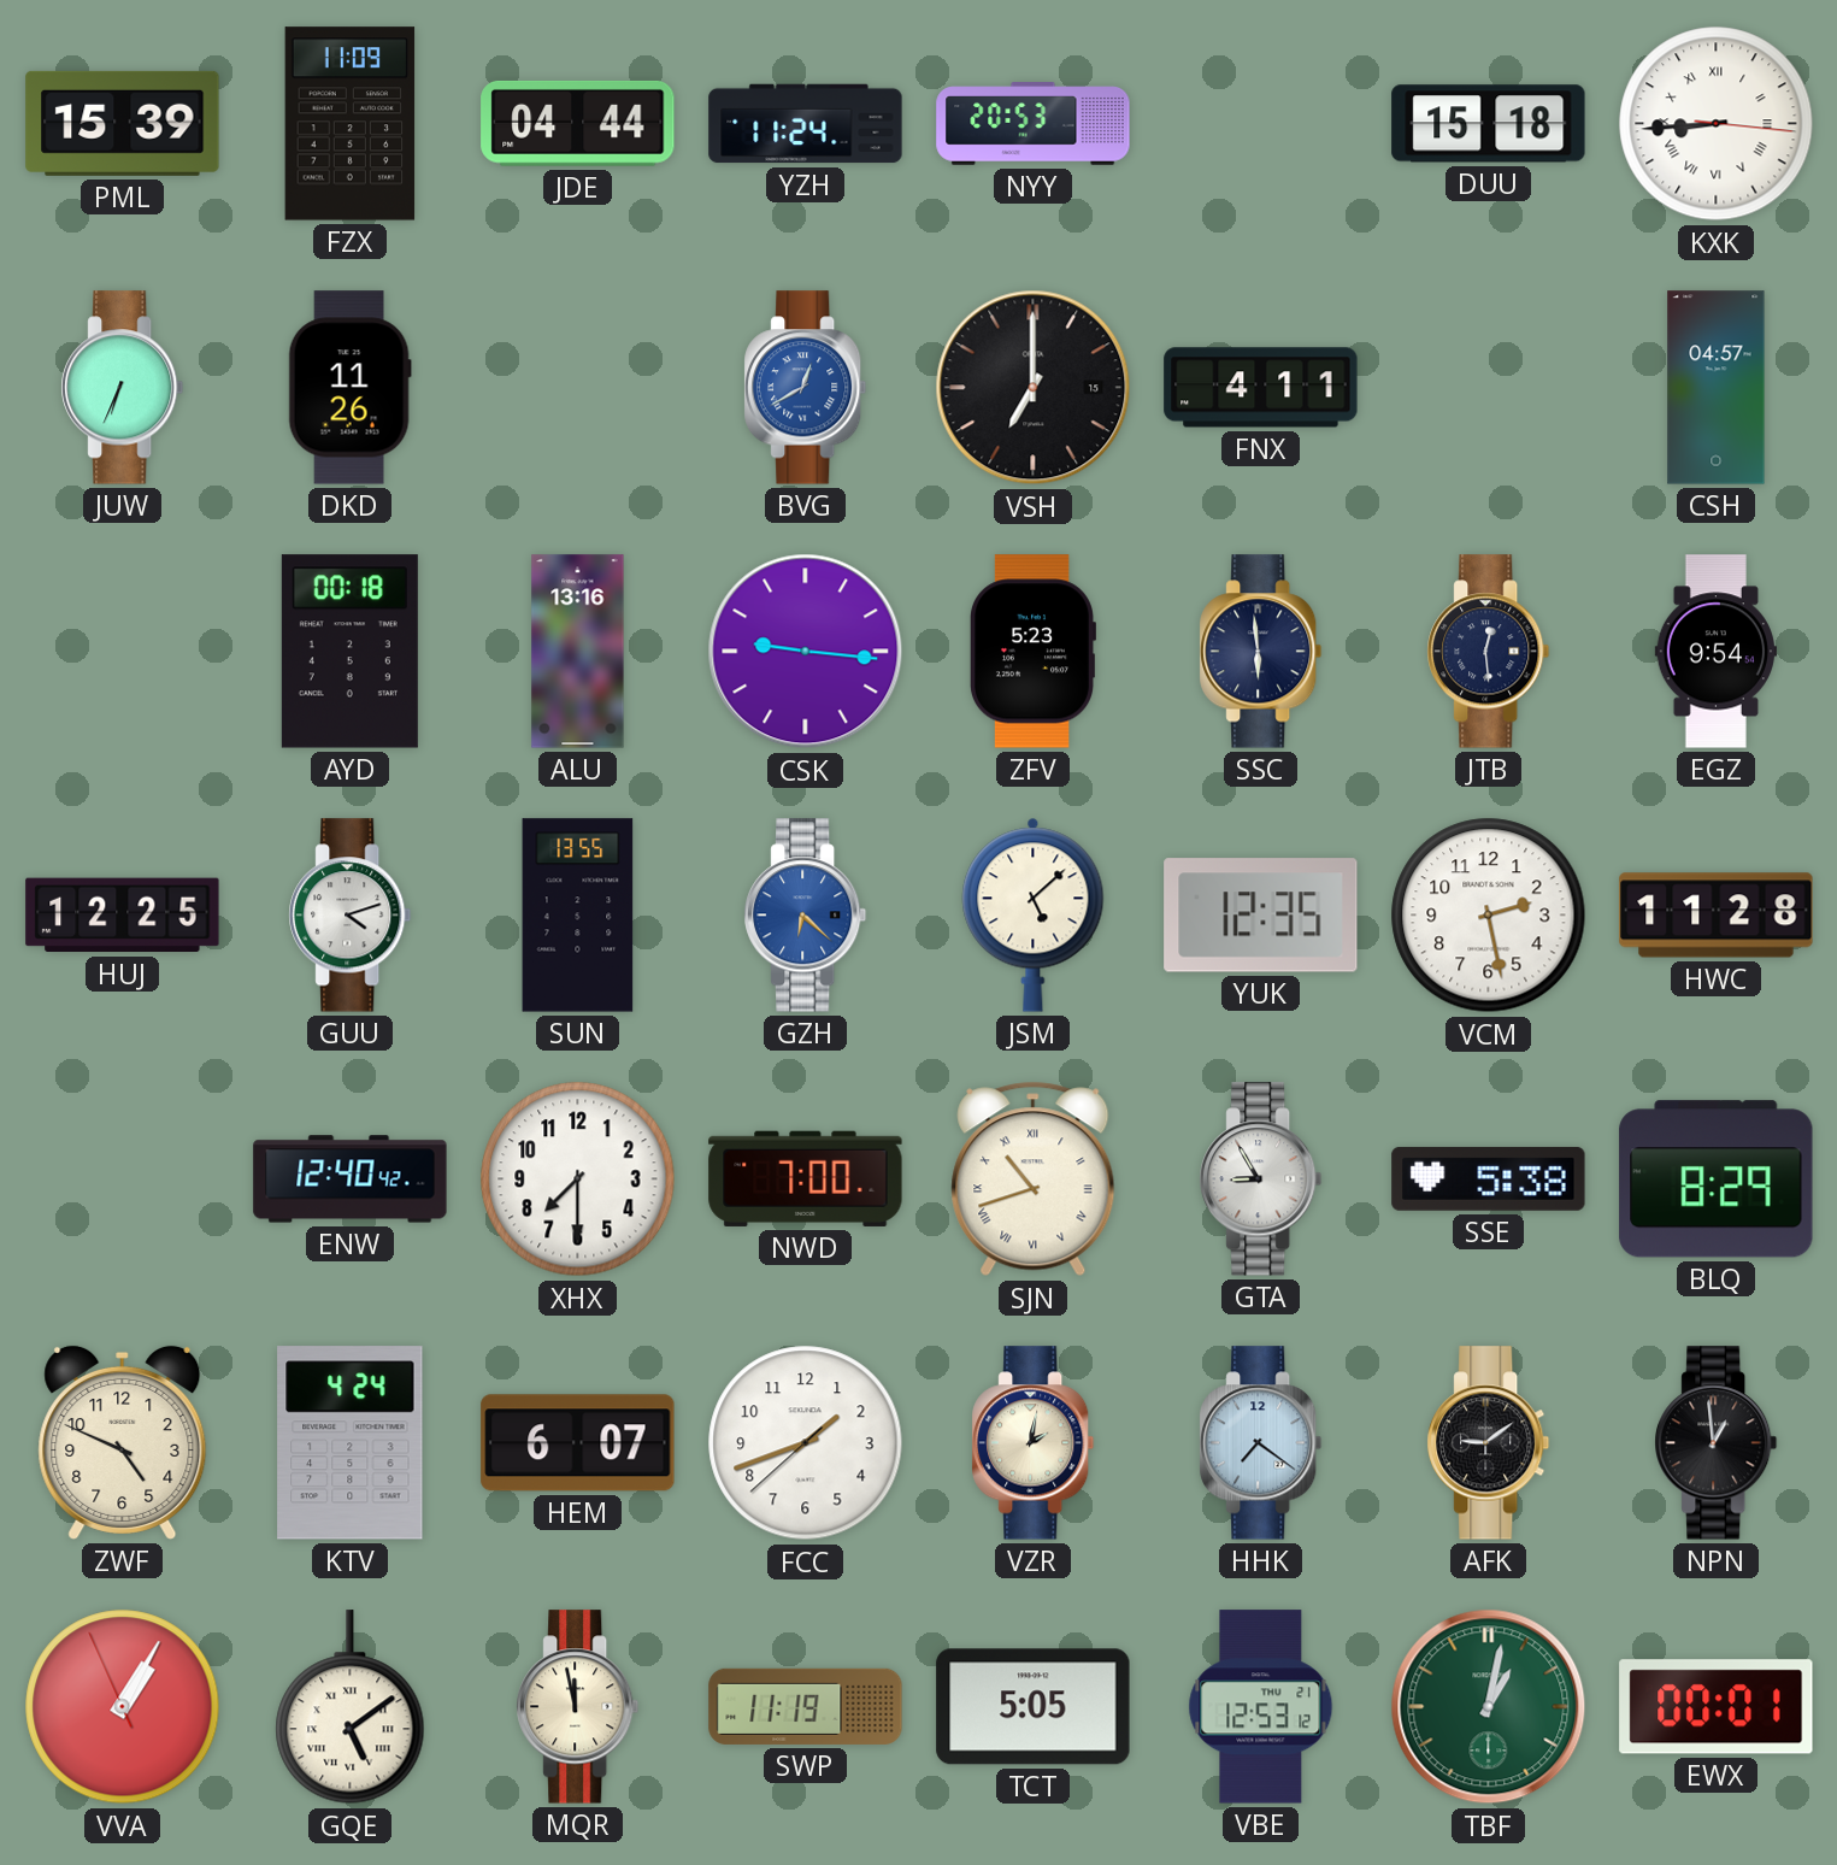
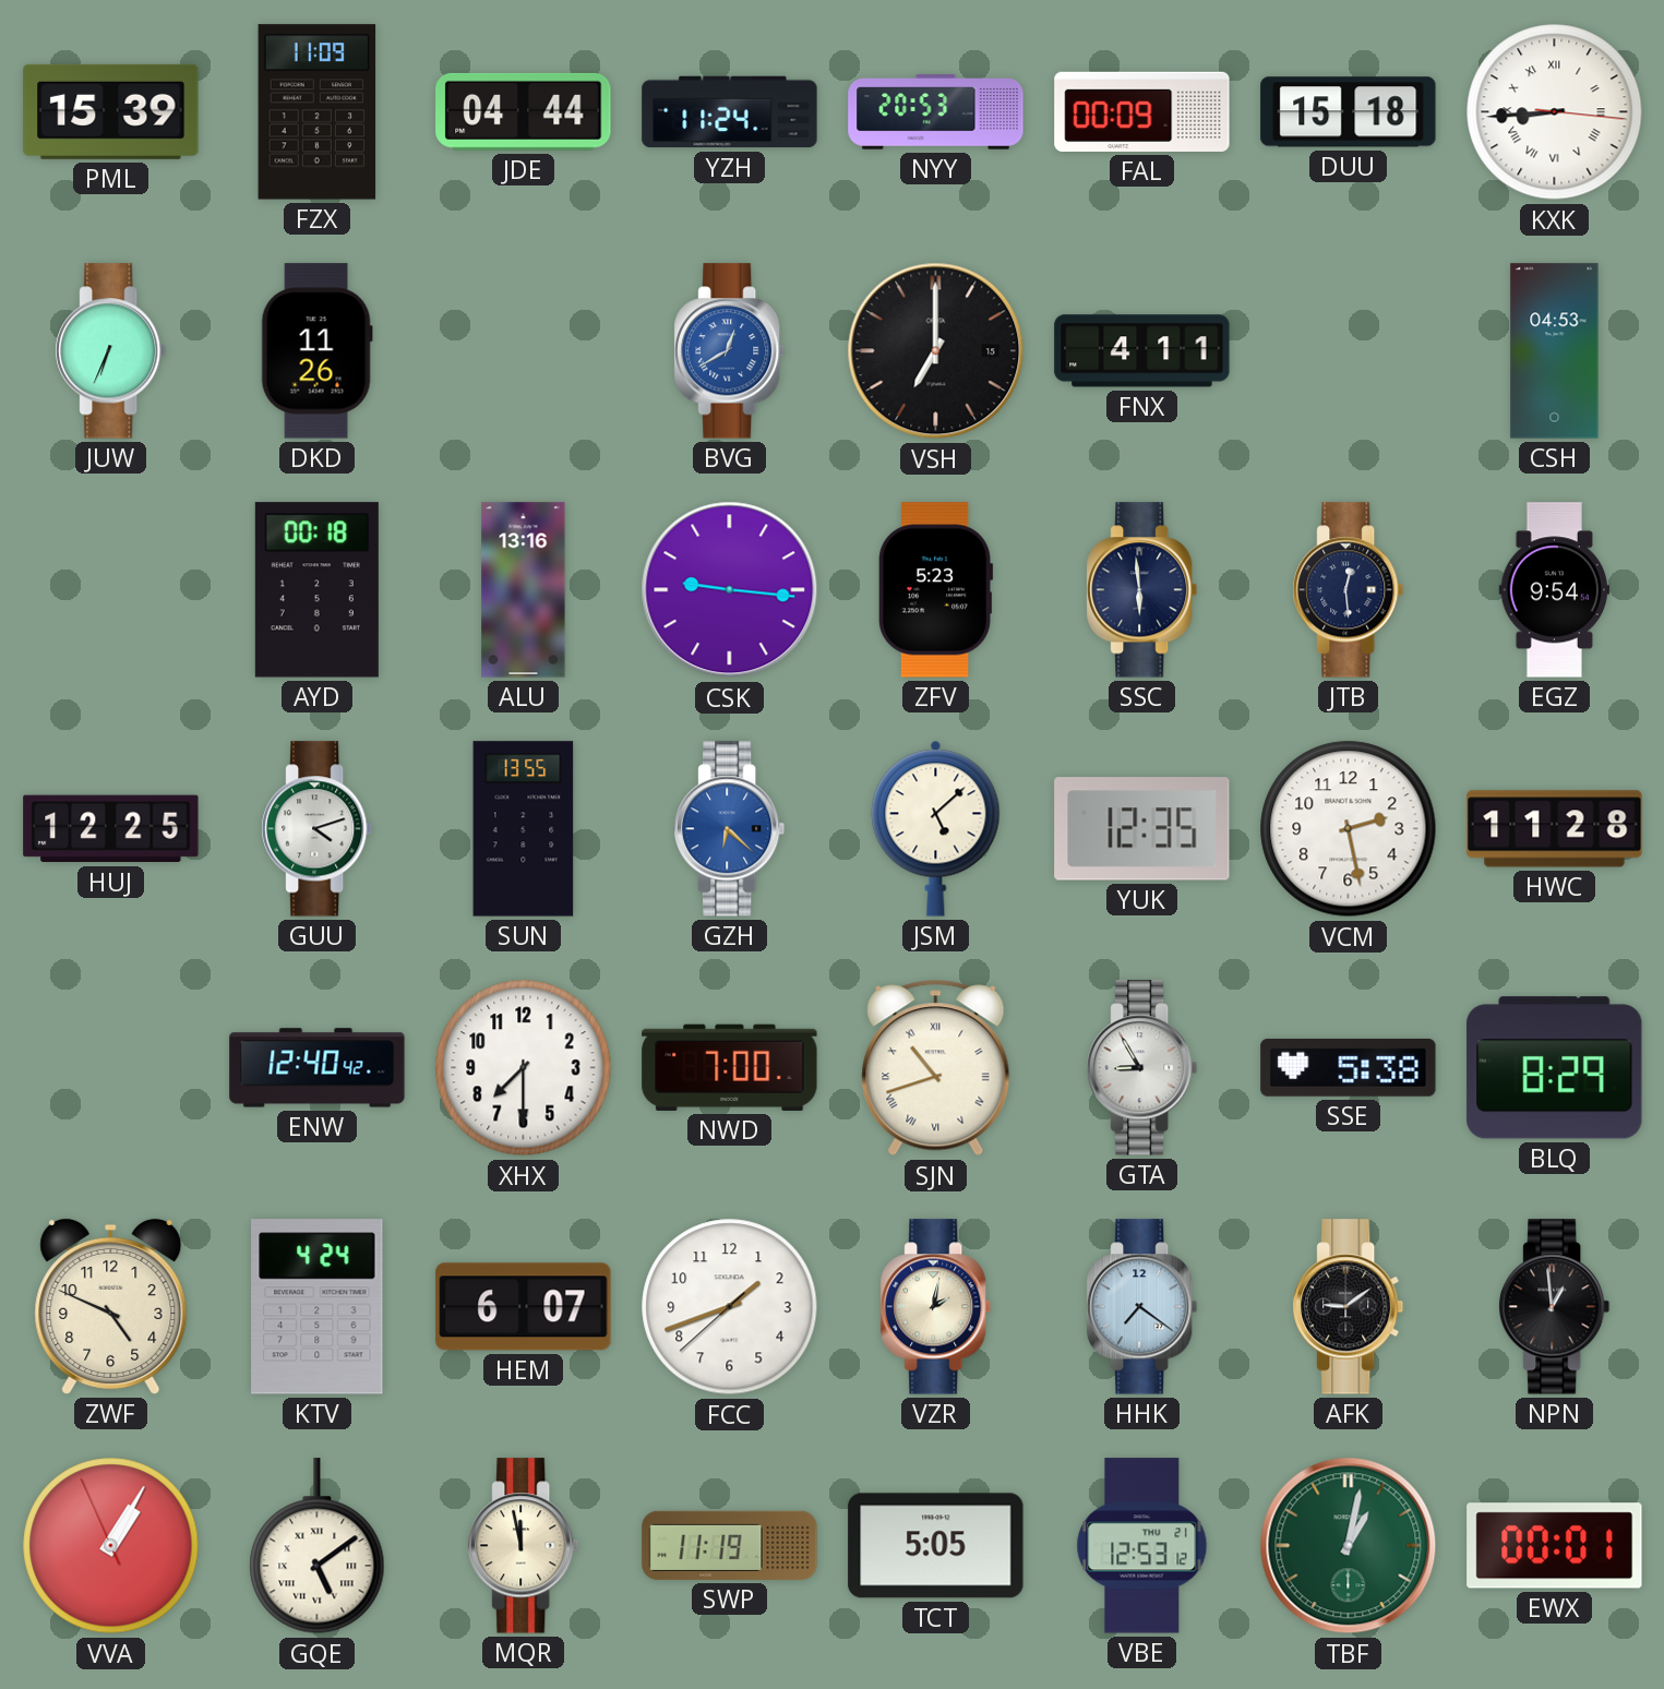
FAL: none -> 00:09
CSH: 04:57 -> 04:53
